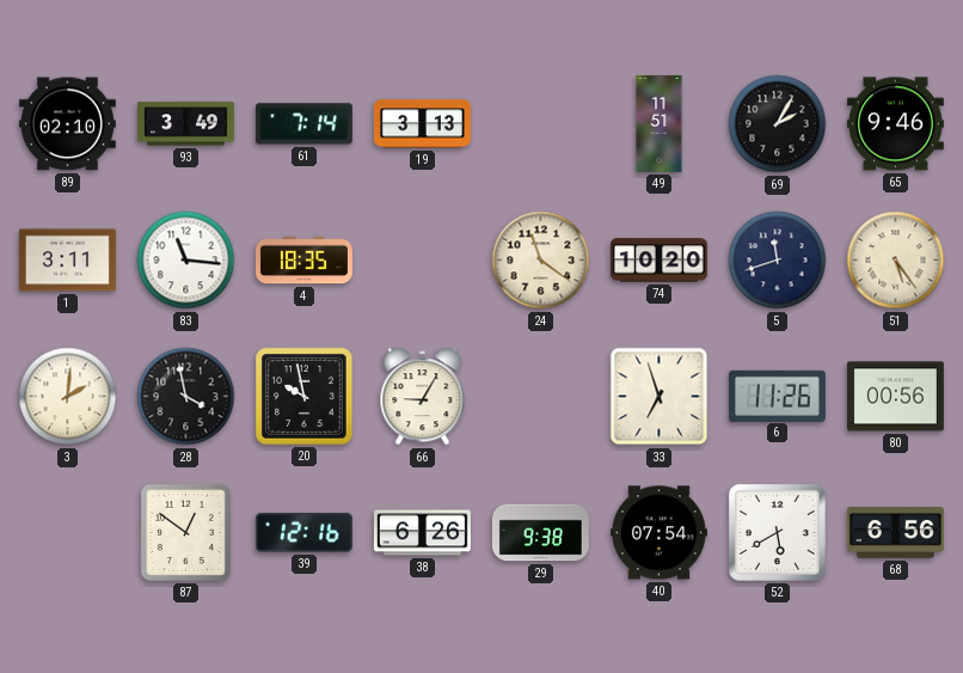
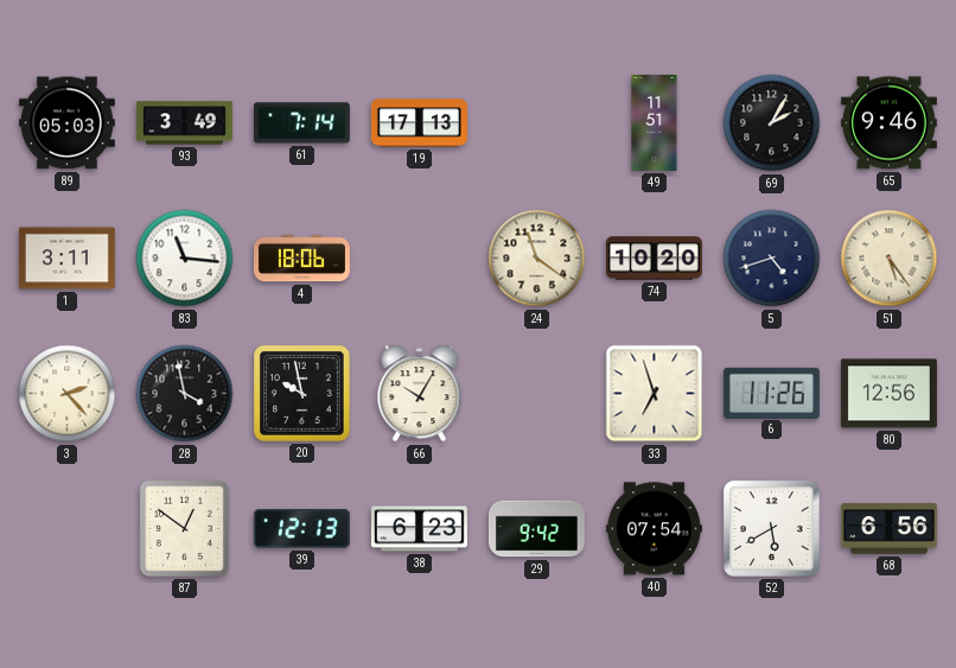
89: 02:10 -> 05:03
19: 3:13 -> 17:13
4: 18:35 -> 18:06
5: 11:42 -> 4:42
3: 2:01 -> 2:23
66: 9:05 -> 10:05
80: 00:56 -> 12:56
39: 12:16 -> 12:13
38: 6:26 -> 6:23
29: 9:38 -> 9:42
